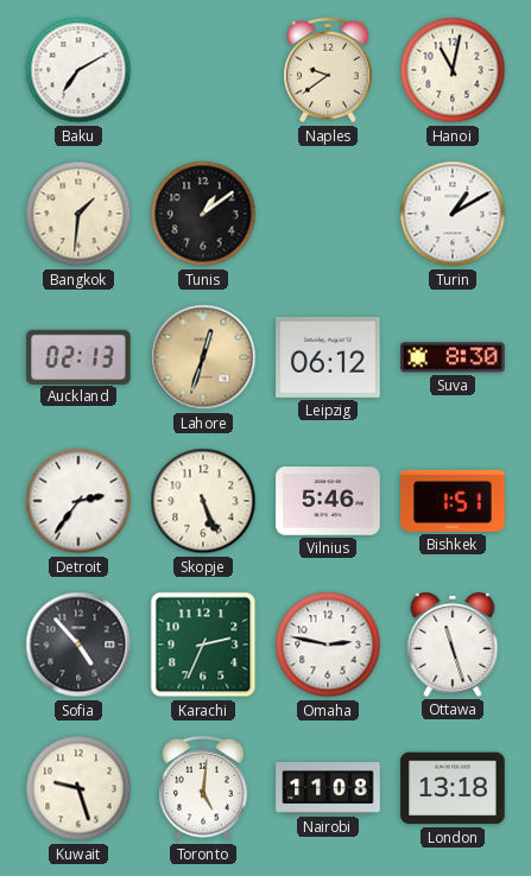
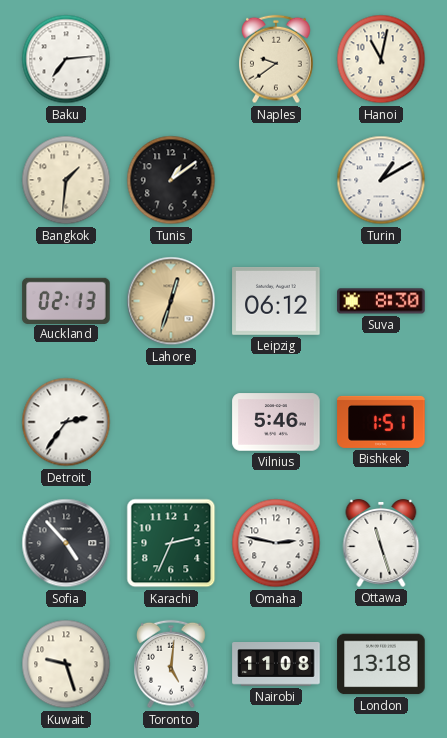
Baku: 7:10 -> 7:14
Skopje: 5:26 -> none
